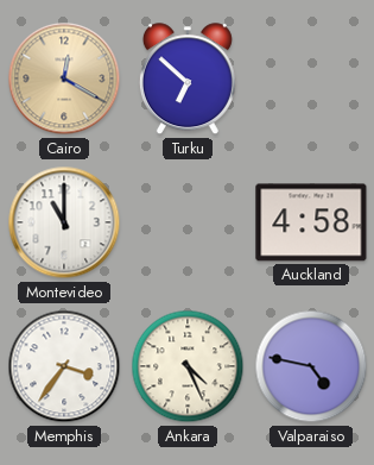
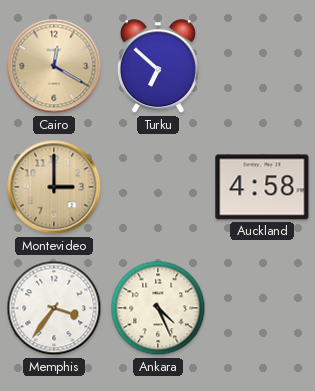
Montevideo: 11:00 -> 3:00
Montevideo dial: white -> champagne
Valparaiso: 4:47 -> none
